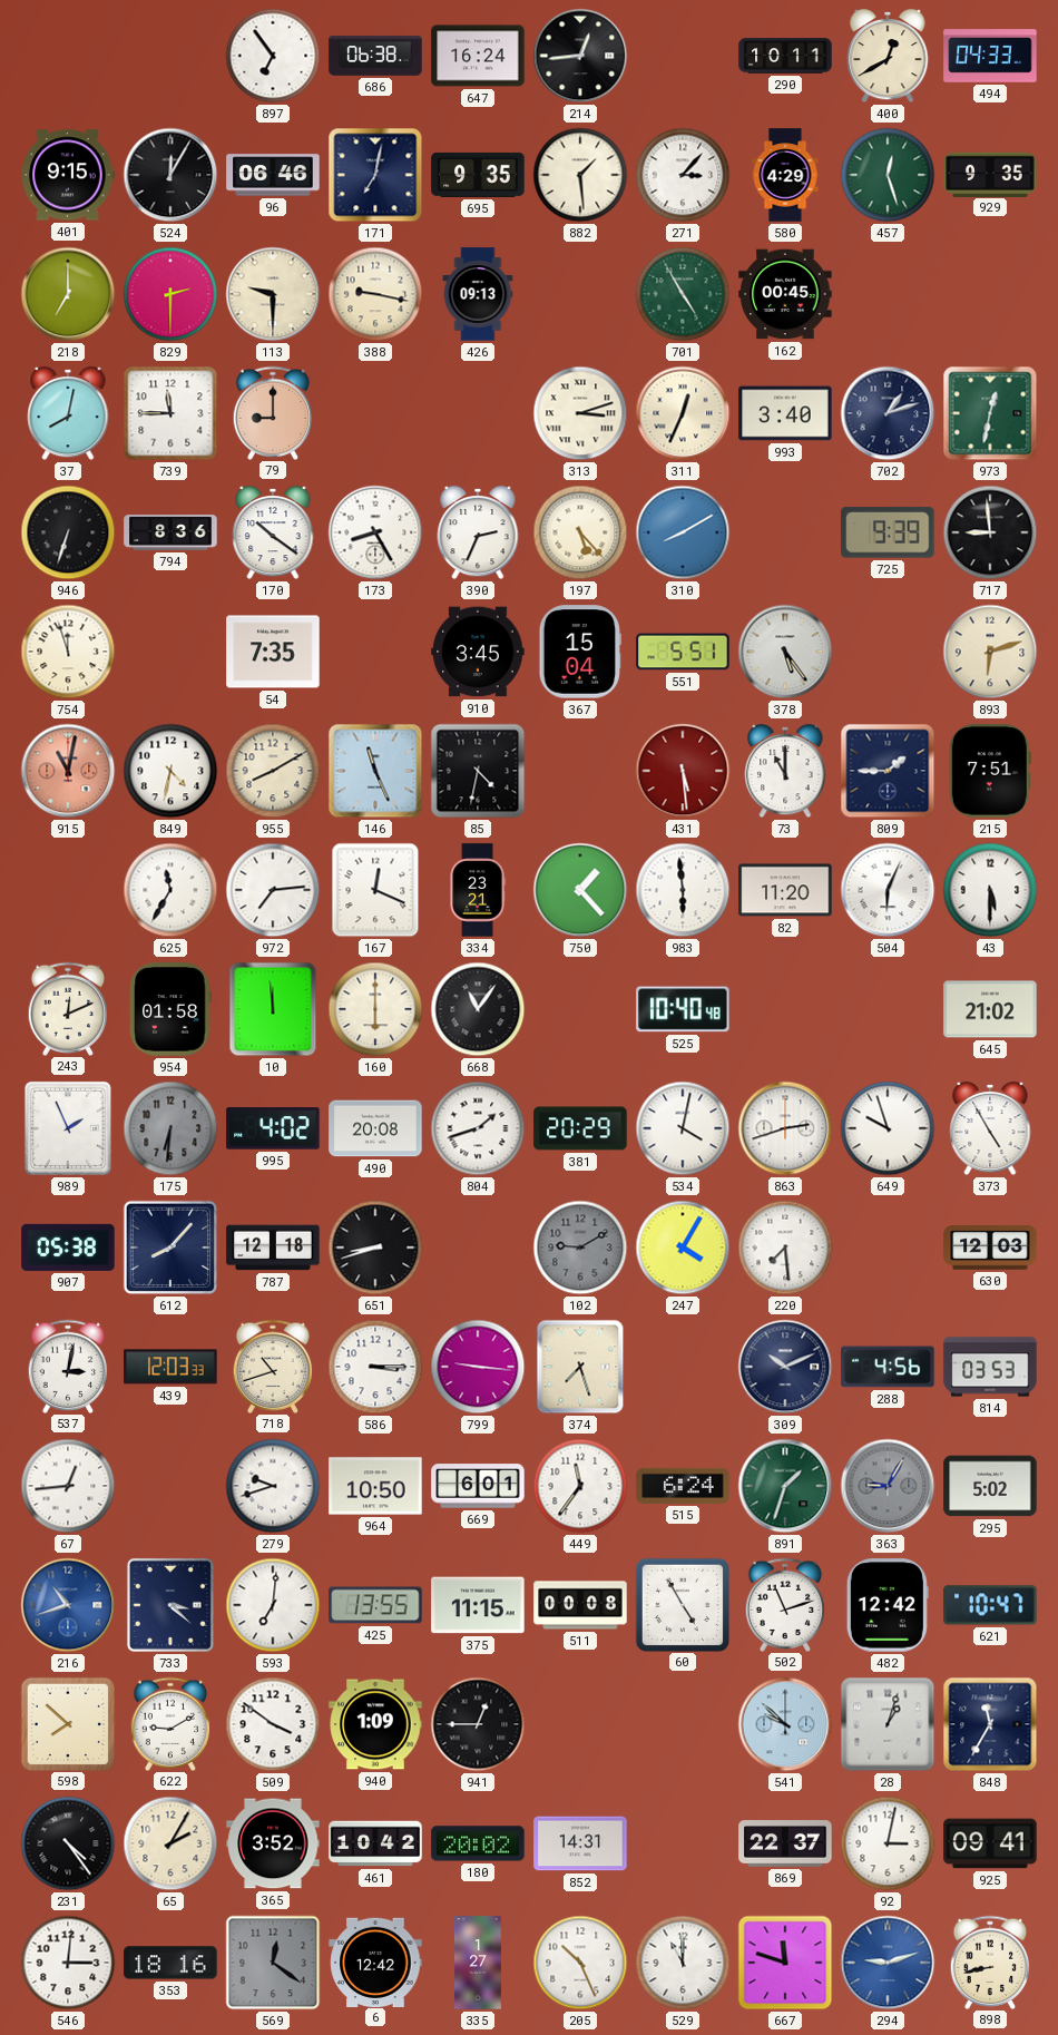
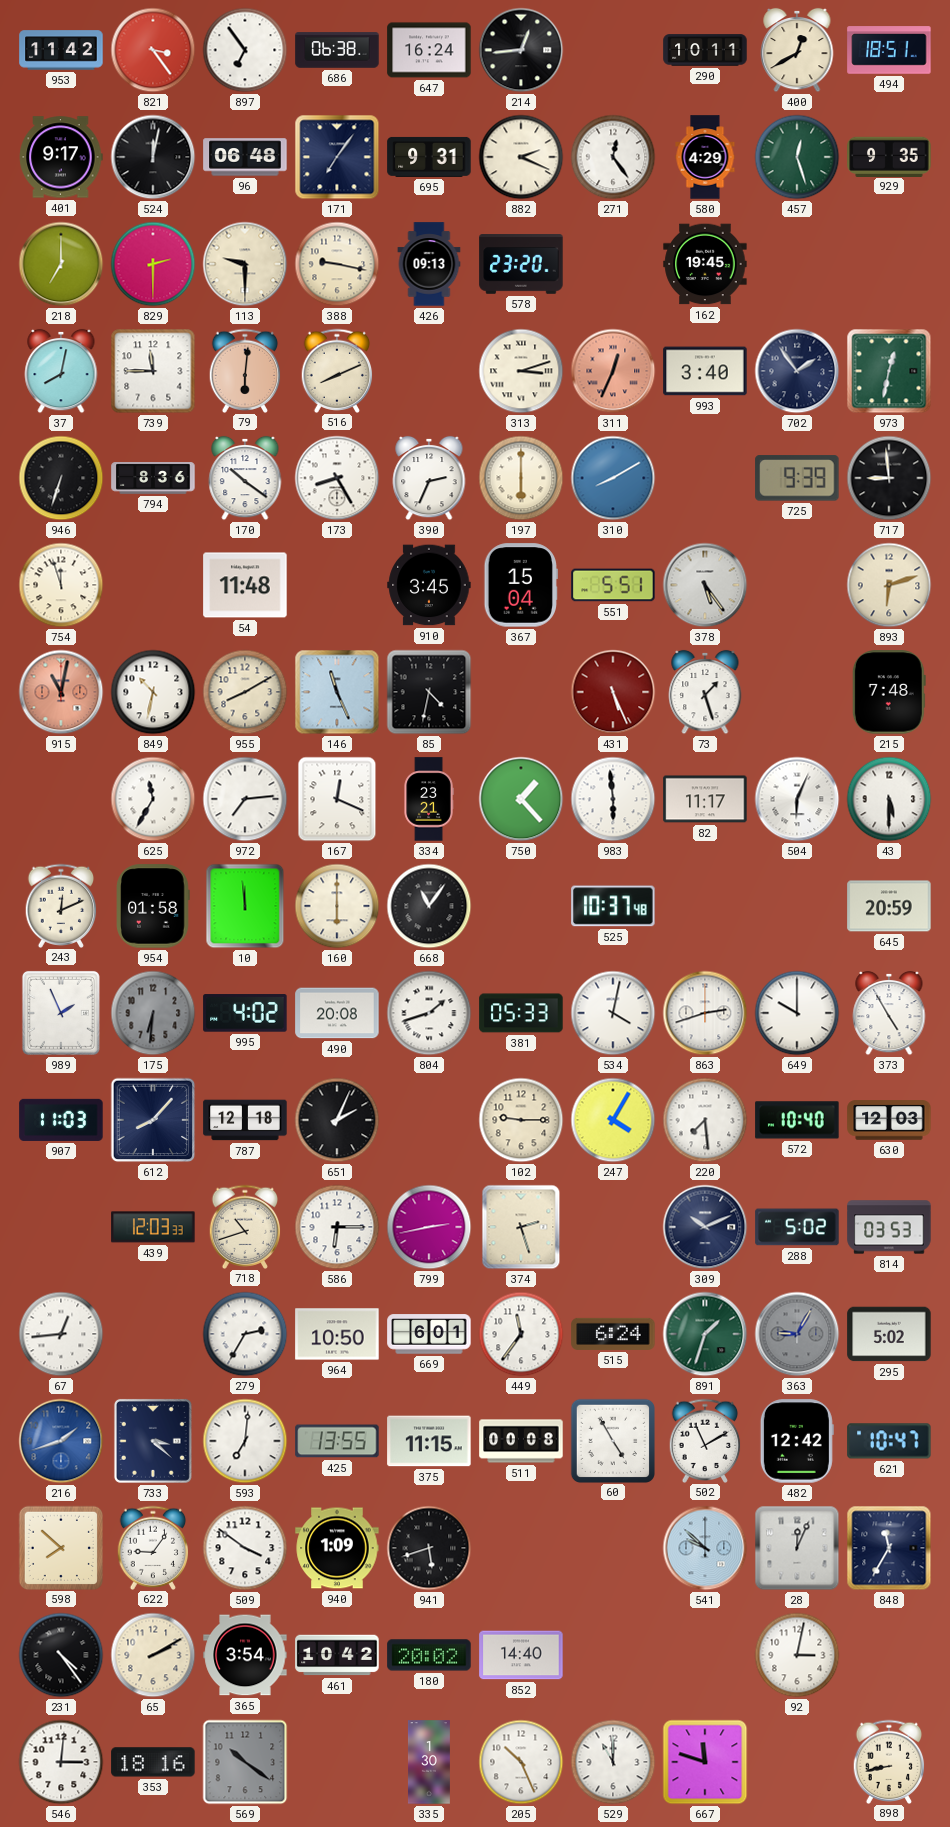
953: none -> 11:42
821: none -> 3:24
494: 04:33 -> 18:51
401: 9:15 -> 9:17
524: 12:05 -> 12:02
96: 06:46 -> 06:48
171: 7:02 -> 7:06
695: 9:35 -> 9:31
882: 1:29 -> 2:19
271: 3:07 -> 12:24
578: none -> 23:20
701: 4:55 -> none
162: 00:45 -> 19:45
79: 9:00 -> 6:01
516: none -> 8:11
311 dial: cream -> salmon
702: 1:12 -> 1:54
197: 5:23 -> 6:00
54: 7:35 -> 11:48
849: 4:32 -> 10:32
431: 5:29 -> 5:26
73: 11:00 -> 1:27
809: 1:45 -> none
215: 7:51 -> 7:48
82: 11:20 -> 11:17
525: 10:40 -> 10:37
645: 21:02 -> 20:59
381: 20:29 -> 05:33
649: 9:57 -> 10:00
907: 05:38 -> 11:03
651: 8:42 -> 2:04
102: 9:10 -> 9:15
102 dial: grey -> cream
572: none -> 10:40
537: 3:02 -> none
586: 3:15 -> 6:15
799: 9:16 -> 2:43
374: 7:27 -> 2:27
288: 4:56 -> 5:02
279: 9:42 -> 2:35
216: 10:42 -> 1:42
502: 11:12 -> 11:10
622: 9:10 -> 9:06
941: 12:45 -> 5:42
28: 1:03 -> 12:04
65: 2:05 -> 2:10
365: 3:52 -> 3:54
852: 14:31 -> 14:40
869: 22:37 -> none
925: 09:41 -> none
569: 12:21 -> 10:21
6: 12:42 -> none
335: 1:27 -> 1:30
294: 9:12 -> none
